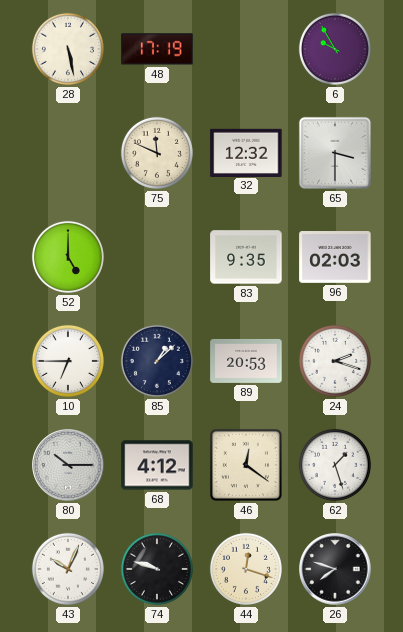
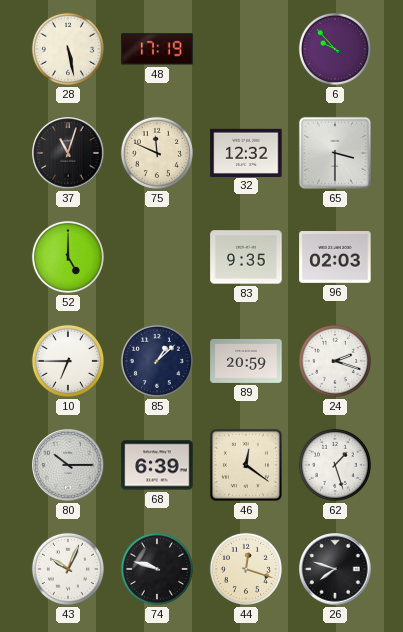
6: 9:55 -> 9:53
37: none -> 11:03
89: 20:53 -> 20:59
68: 4:12 -> 6:39
